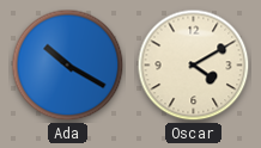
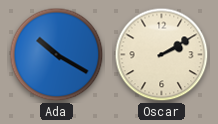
Oscar: 4:10 -> 2:10
